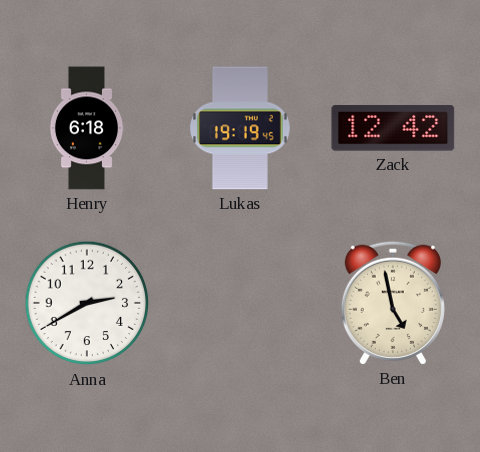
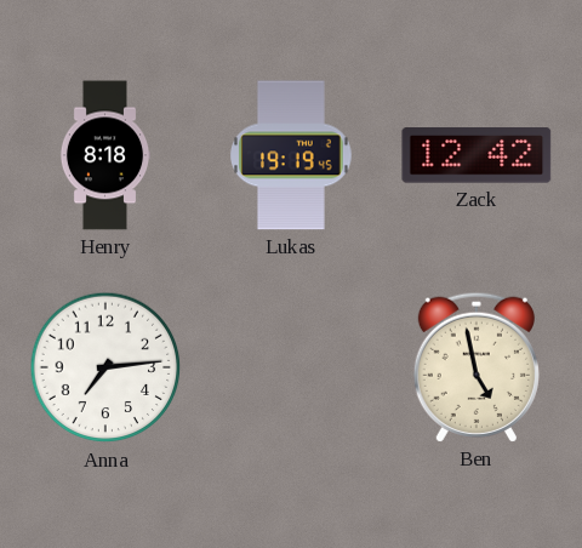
Henry: 6:18 -> 8:18
Anna: 2:40 -> 7:14
